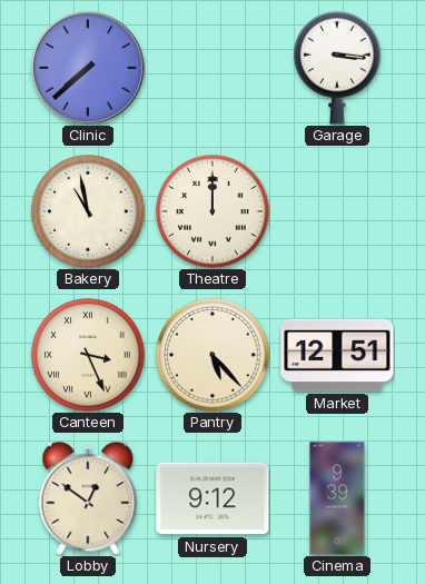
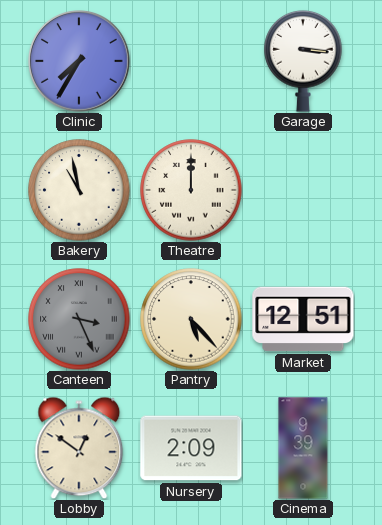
Clinic: 7:38 -> 7:35
Canteen dial: cream -> grey
Nursery: 9:12 -> 2:09
